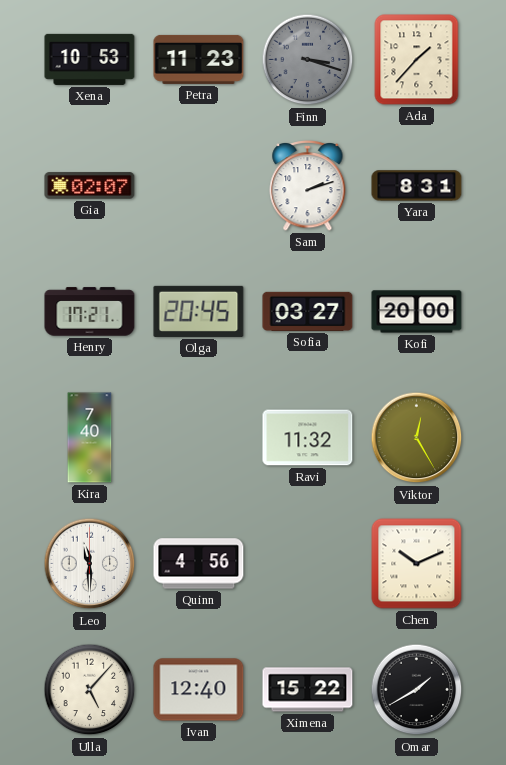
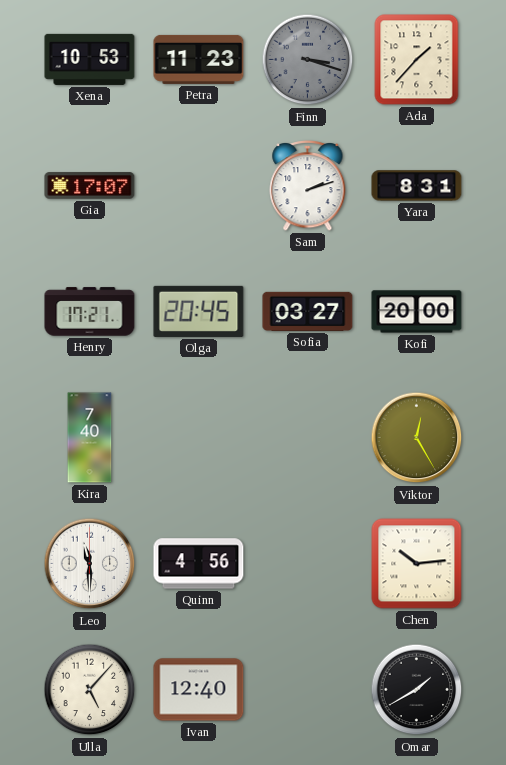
Gia: 02:07 -> 17:07
Ravi: 11:32 -> none
Chen: 10:11 -> 10:14
Ximena: 15:22 -> none
